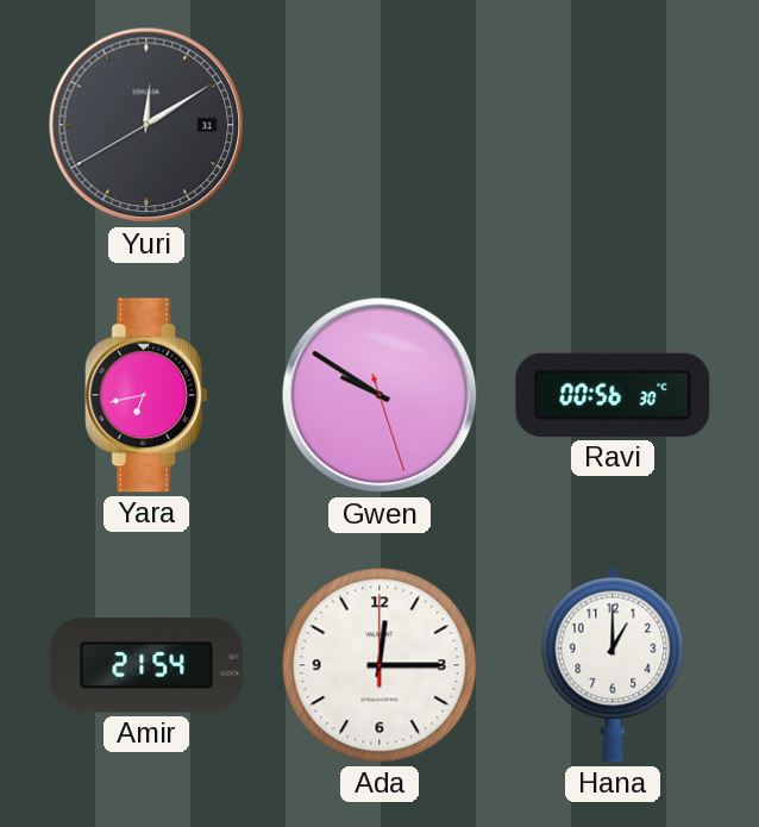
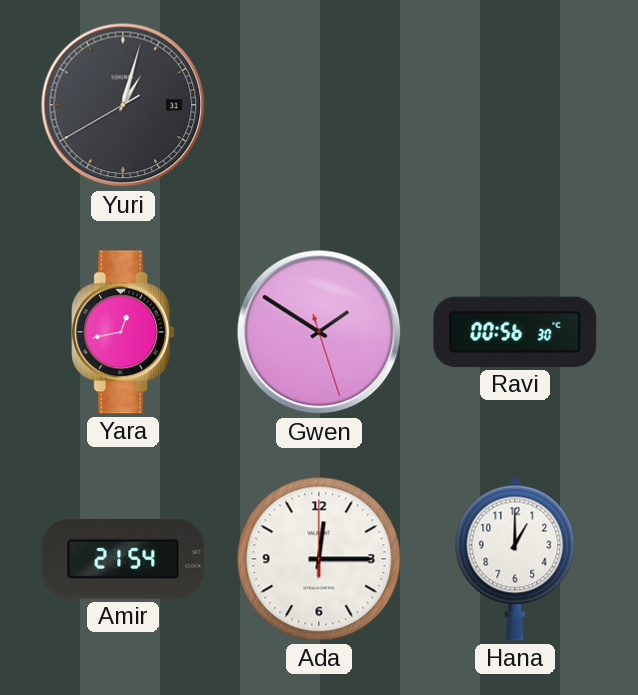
Yuri: 12:09 -> 1:02
Yara: 6:43 -> 12:43
Gwen: 9:50 -> 1:50
